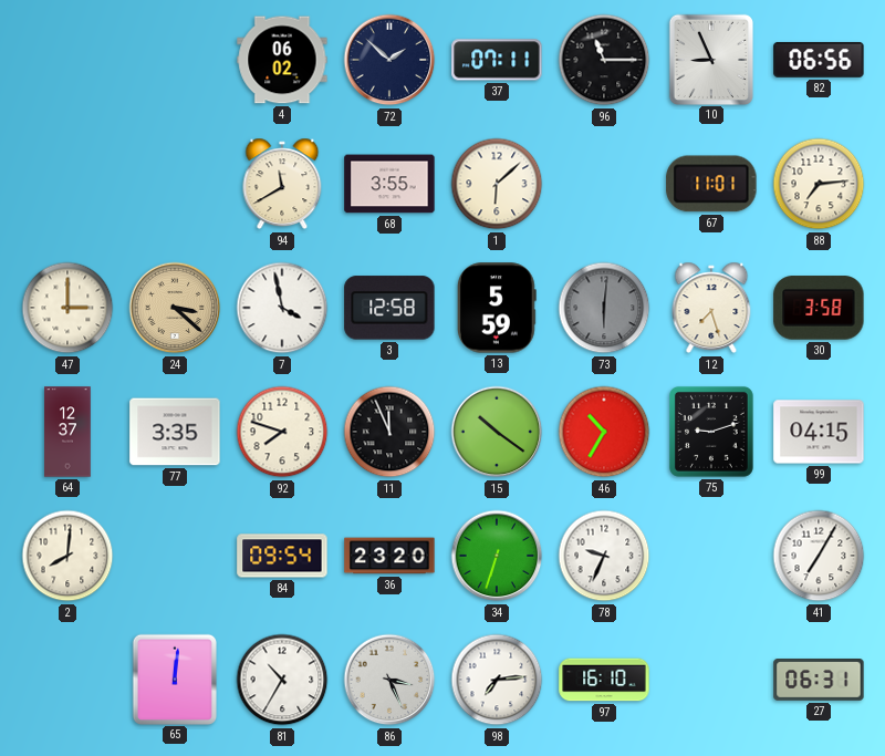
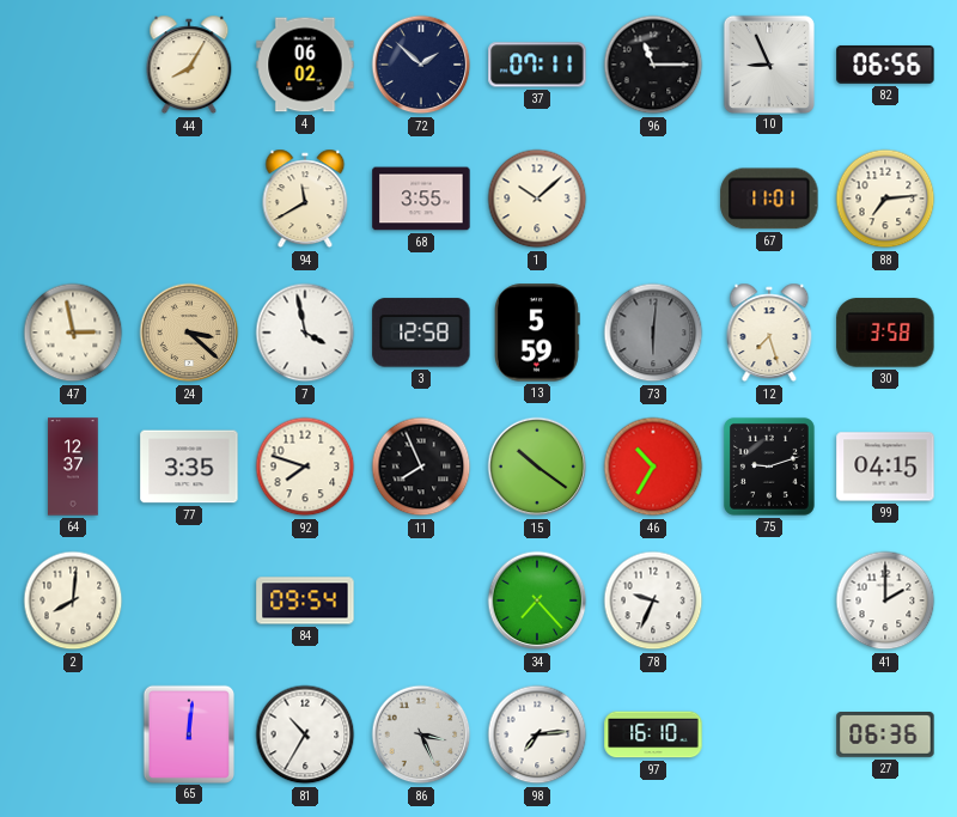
44: none -> 8:05
1: 6:08 -> 10:08
47: 3:00 -> 2:58
11: 11:56 -> 7:56
36: 23:20 -> none
34: 6:33 -> 7:23
41: 7:05 -> 2:00
27: 06:31 -> 06:36
